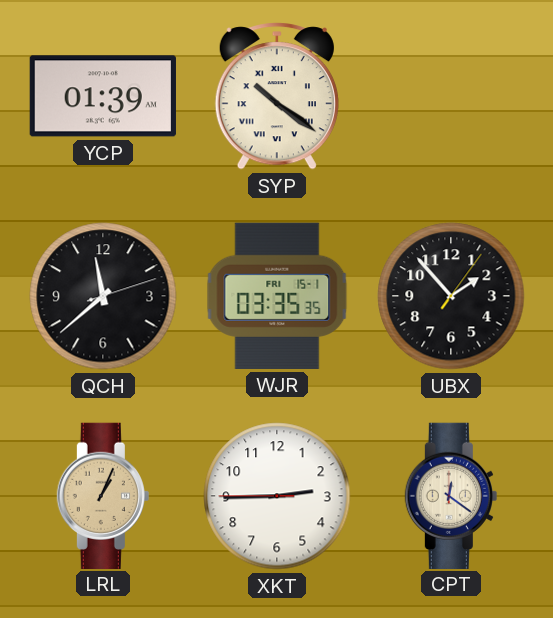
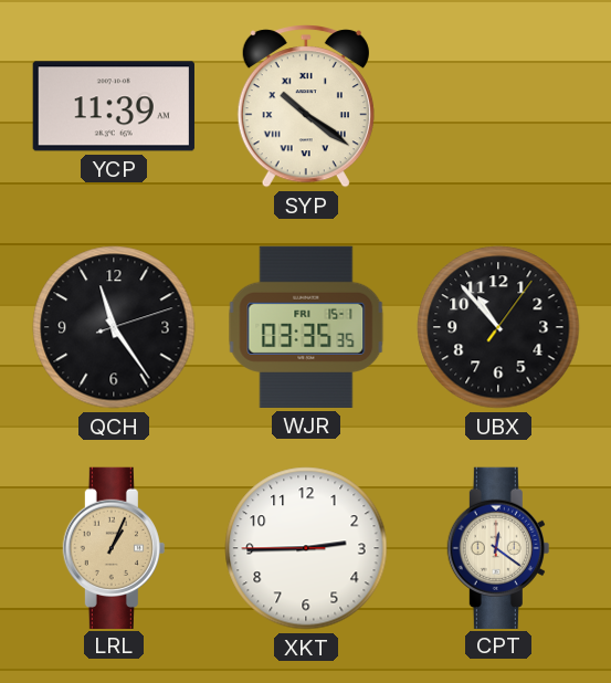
YCP: 01:39 -> 11:39
QCH: 11:38 -> 11:24
UBX: 1:53 -> 10:53
